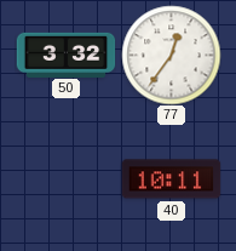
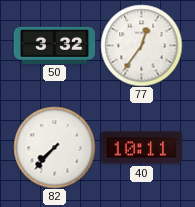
82: none -> 7:37
